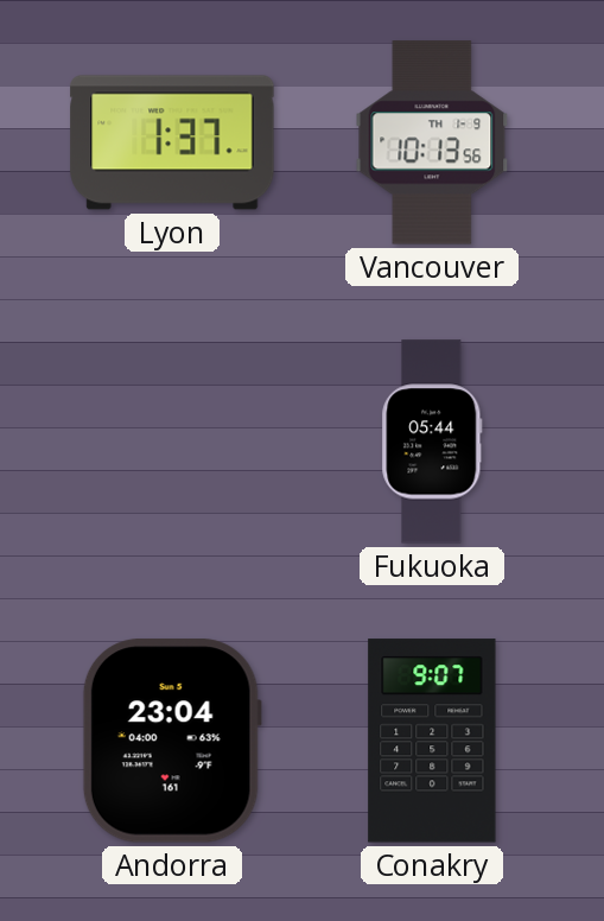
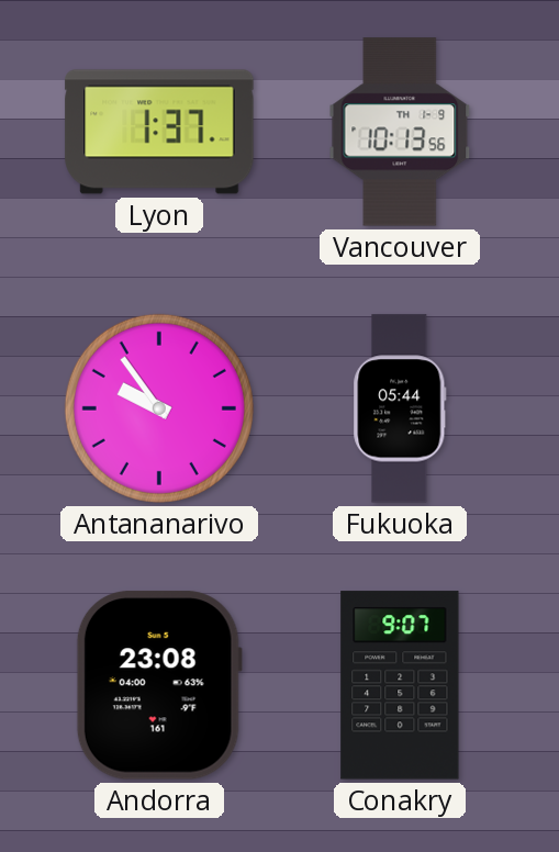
Antananarivo: none -> 9:54
Andorra: 23:04 -> 23:08
